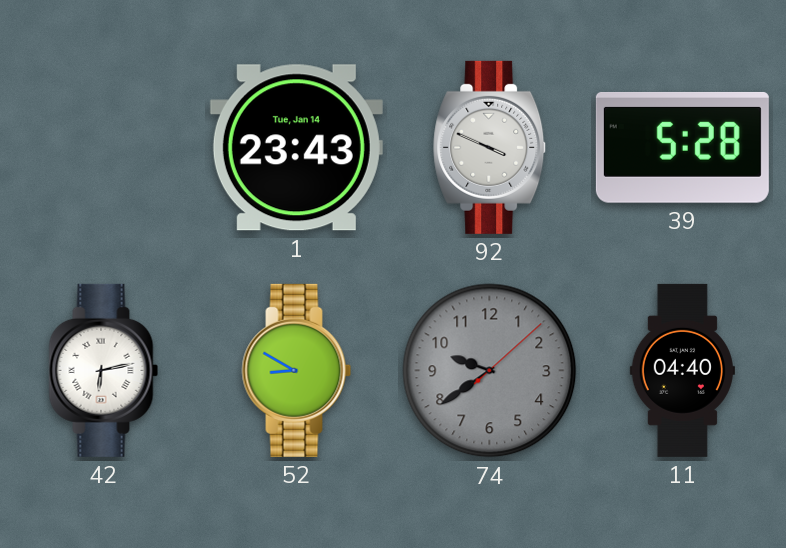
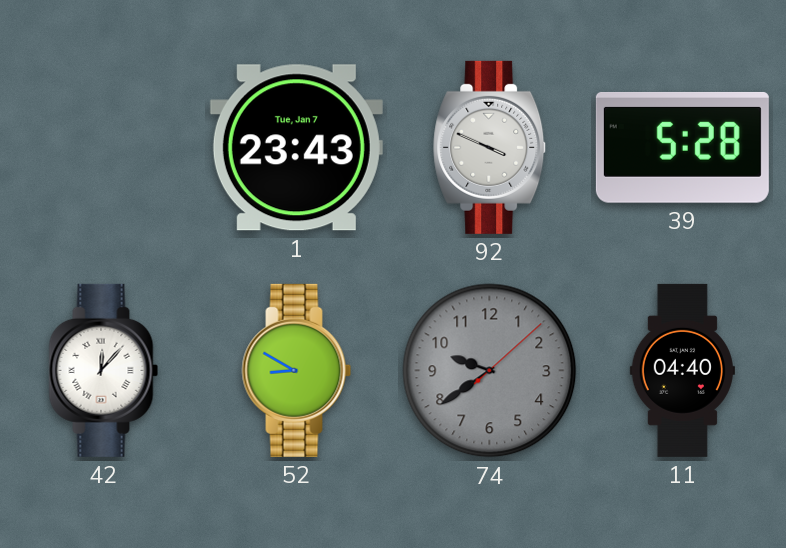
1 date: Tue, Jan 14 -> Tue, Jan 7
42: 6:13 -> 12:07
